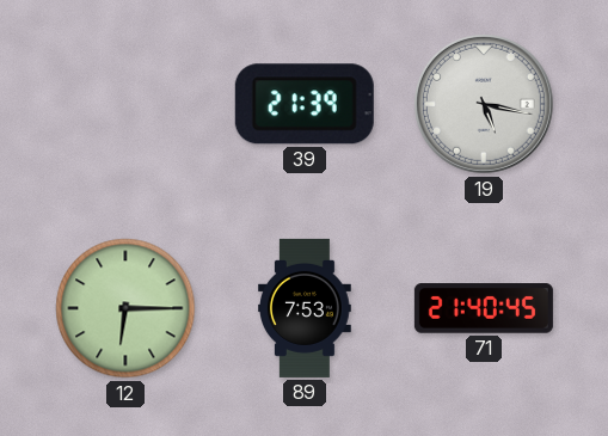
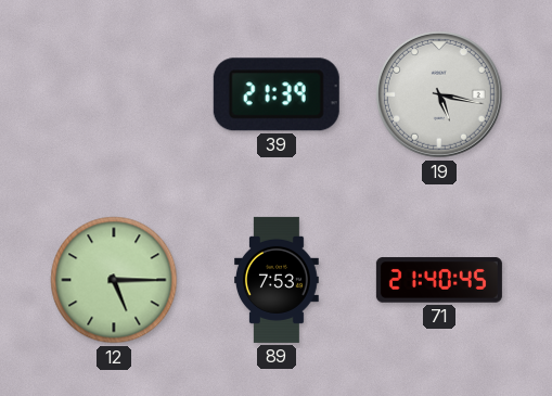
12: 6:15 -> 5:15
